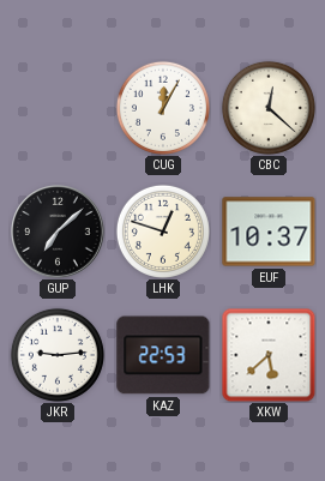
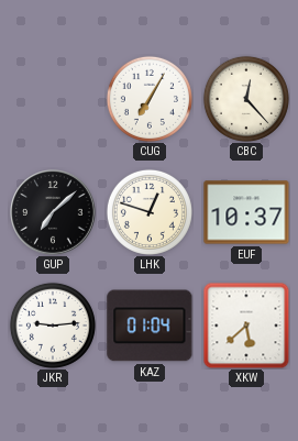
CUG: 12:05 -> 7:05
CBC: 12:22 -> 12:23
KAZ: 22:53 -> 01:04
